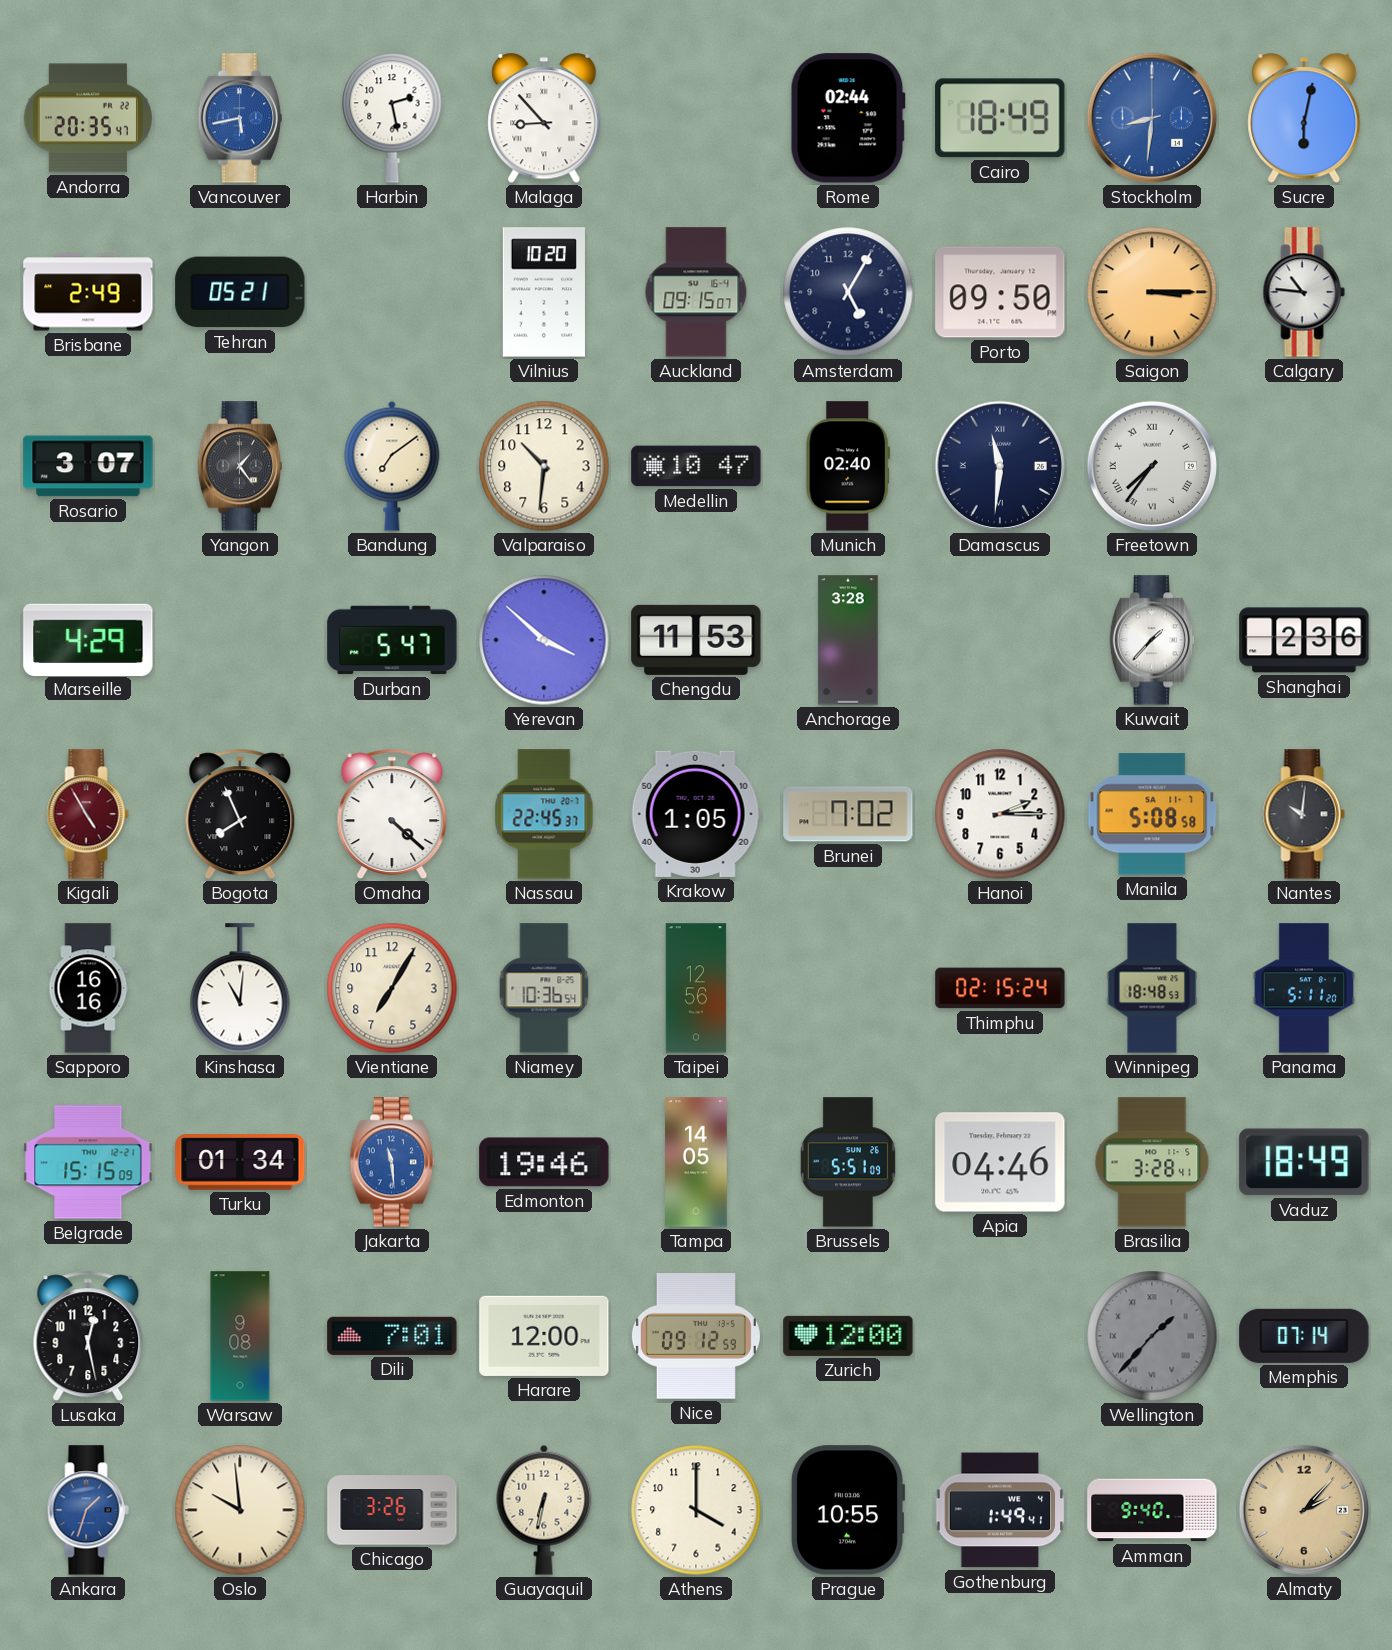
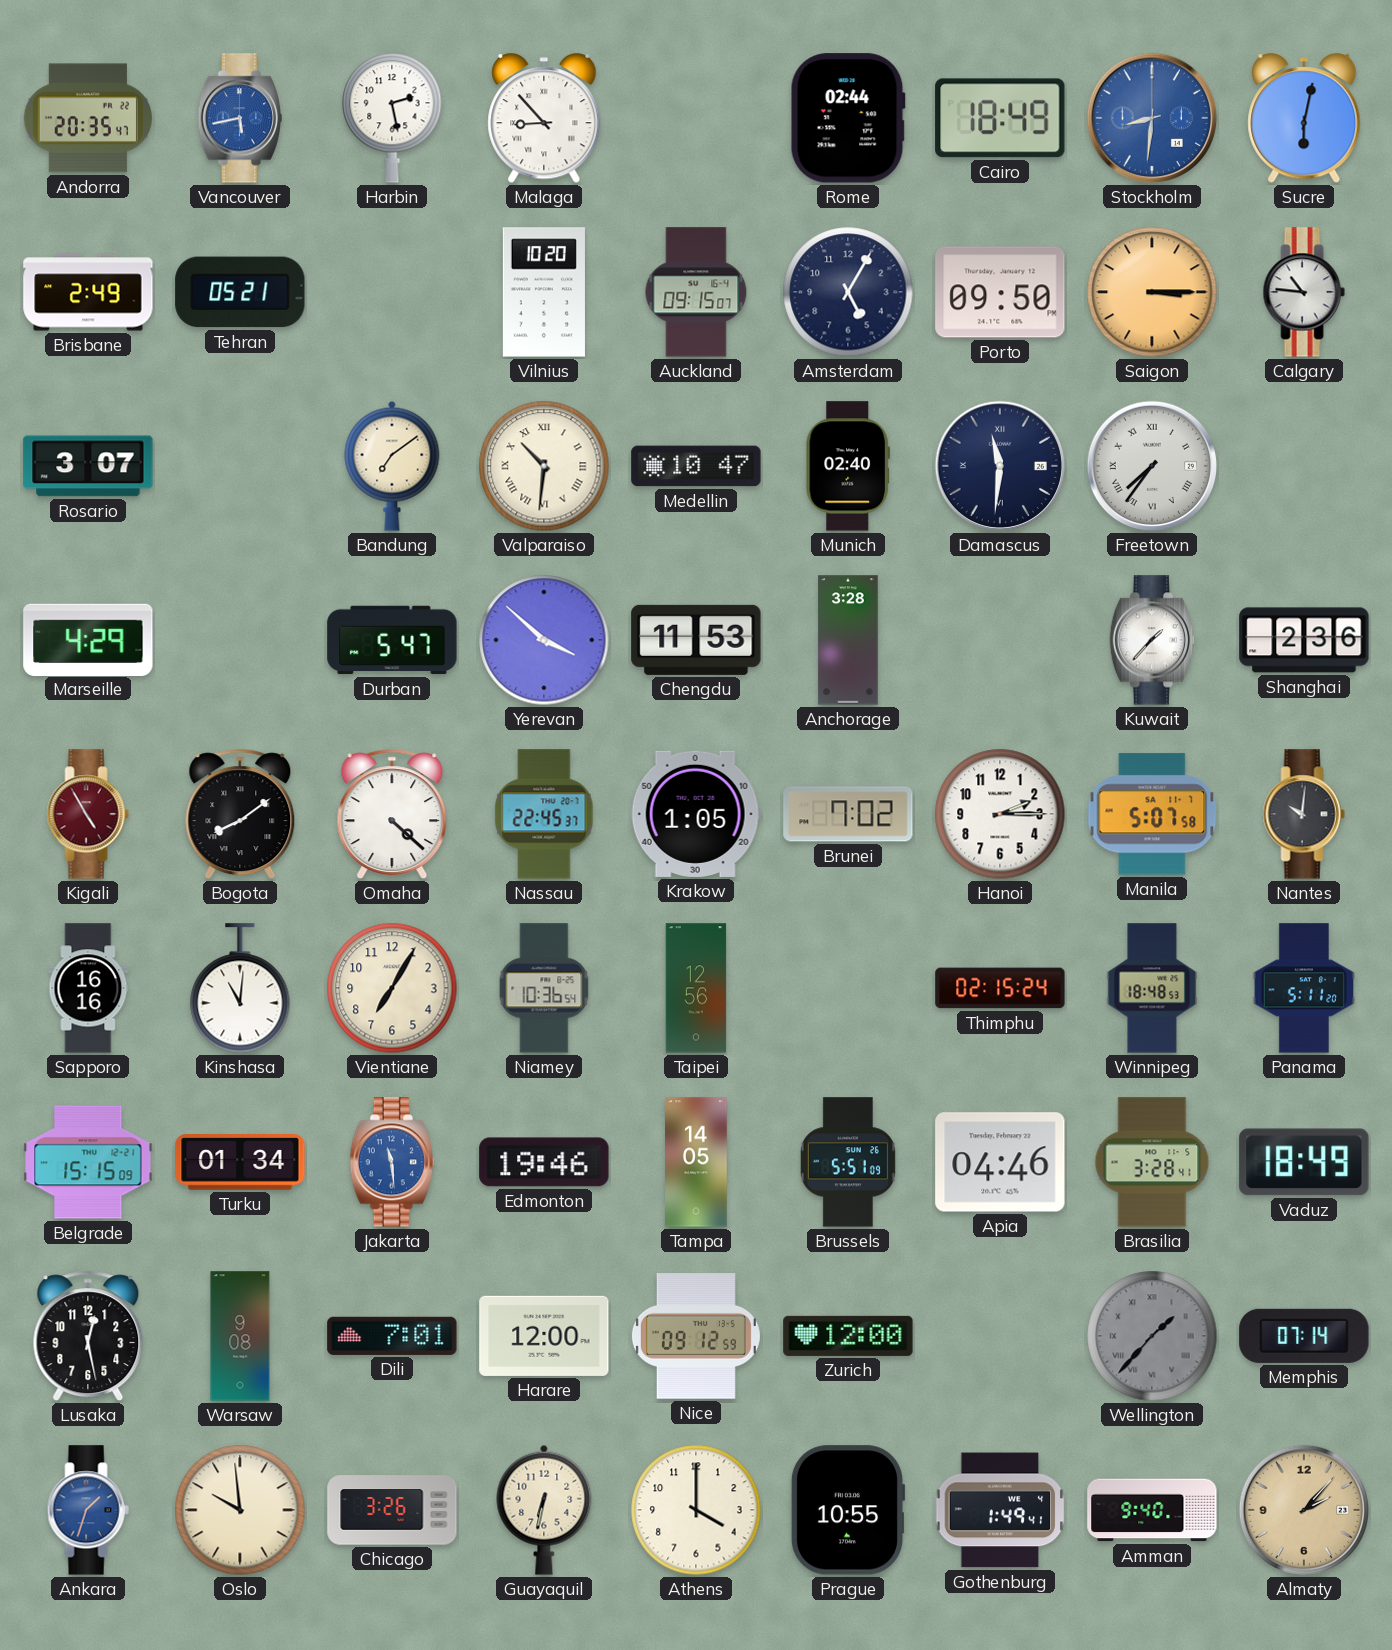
Yangon: 1:24 -> none
Valparaiso numerals: Arabic -> Roman
Bogota: 7:56 -> 8:09
Manila: 5:08 -> 5:07
